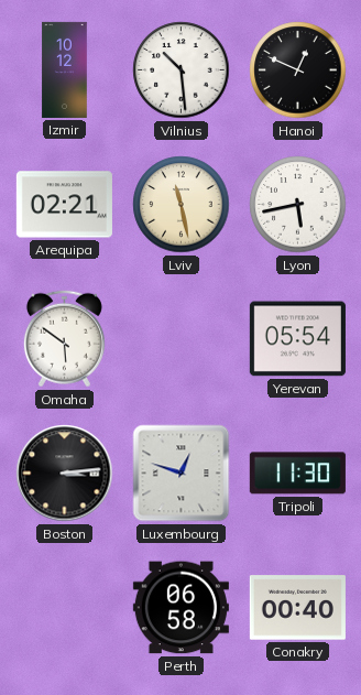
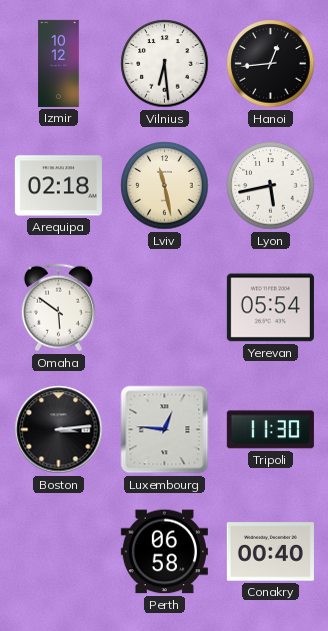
Vilnius: 10:29 -> 6:29
Hanoi: 12:49 -> 12:44
Arequipa: 02:21 -> 02:18
Luxembourg: 12:48 -> 12:46
